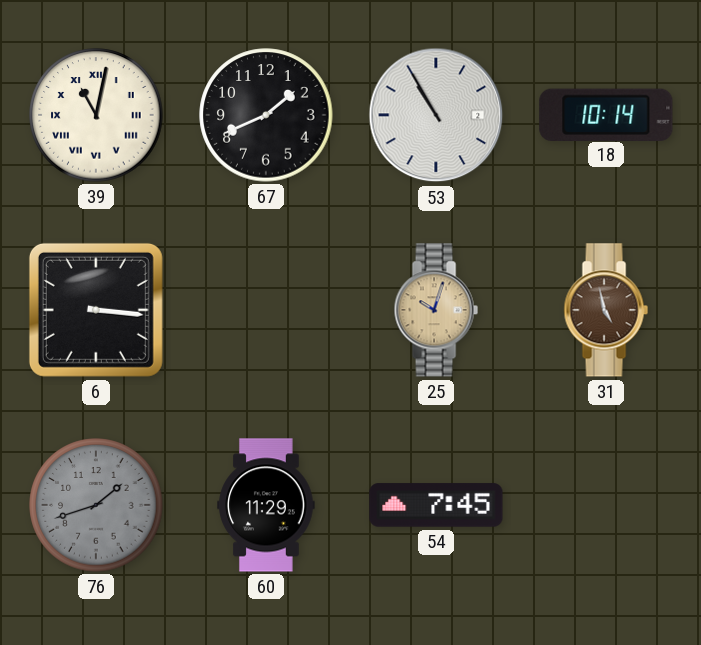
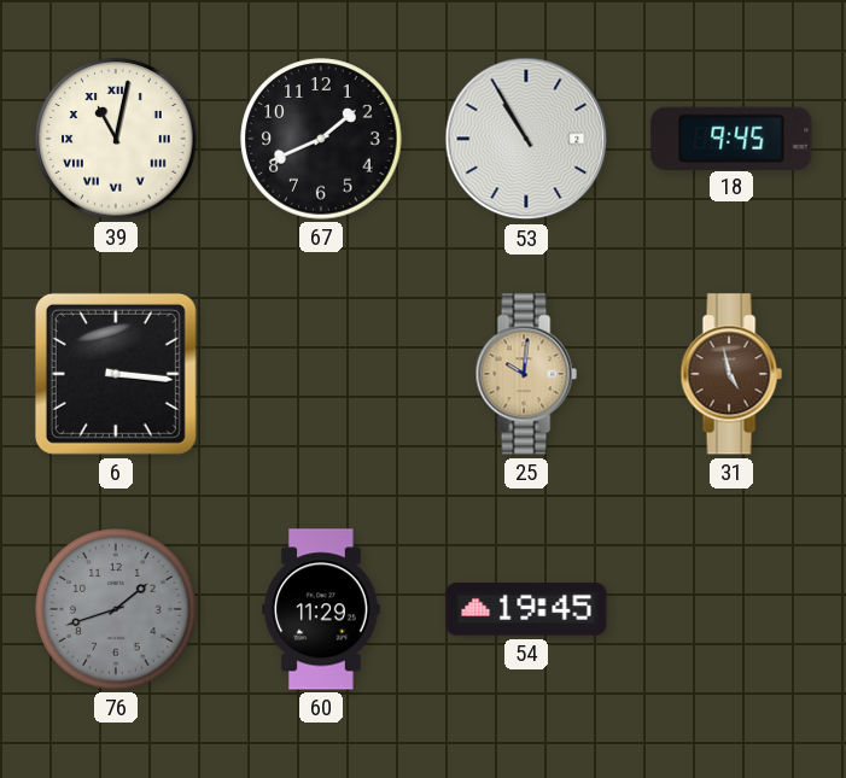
18: 10:14 -> 9:45
25: 10:03 -> 10:01
54: 7:45 -> 19:45
